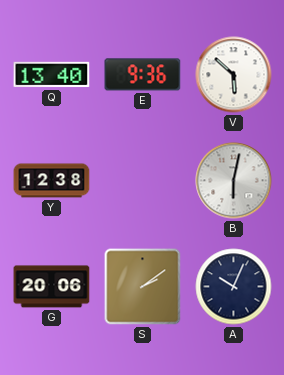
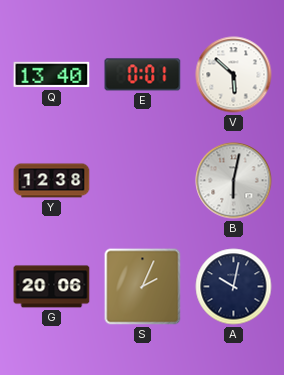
E: 9:36 -> 0:01
S: 2:09 -> 2:04
A: 10:04 -> 10:02
